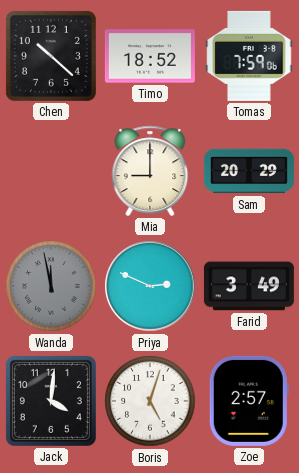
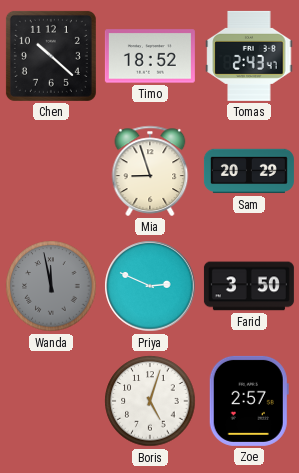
Tomas: 7:59 -> 2:43
Mia: 9:00 -> 8:57
Farid: 3:49 -> 3:50
Jack: 4:01 -> none
